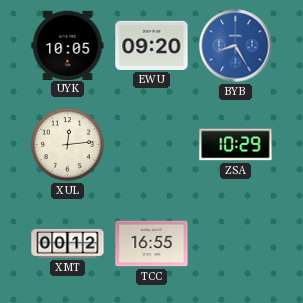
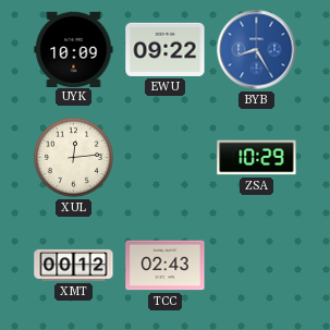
UYK: 10:05 -> 10:09
EWU: 09:20 -> 09:22
TCC: 16:55 -> 02:43
